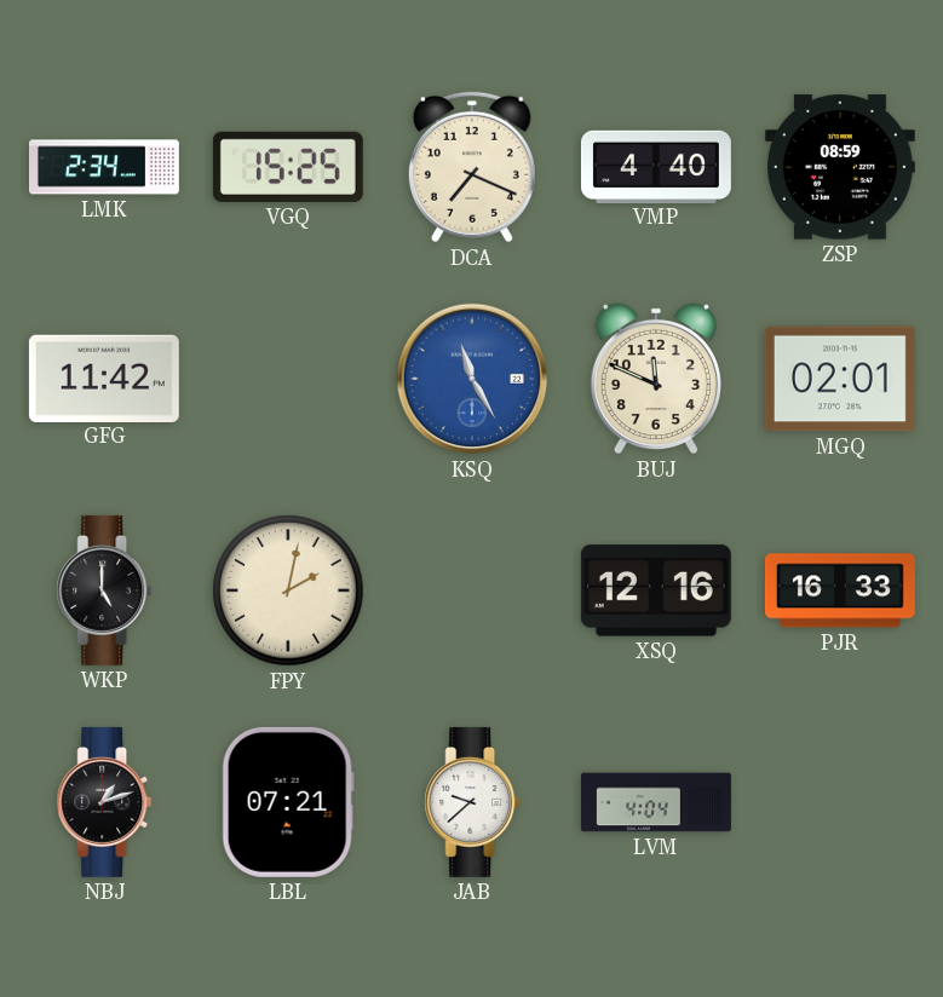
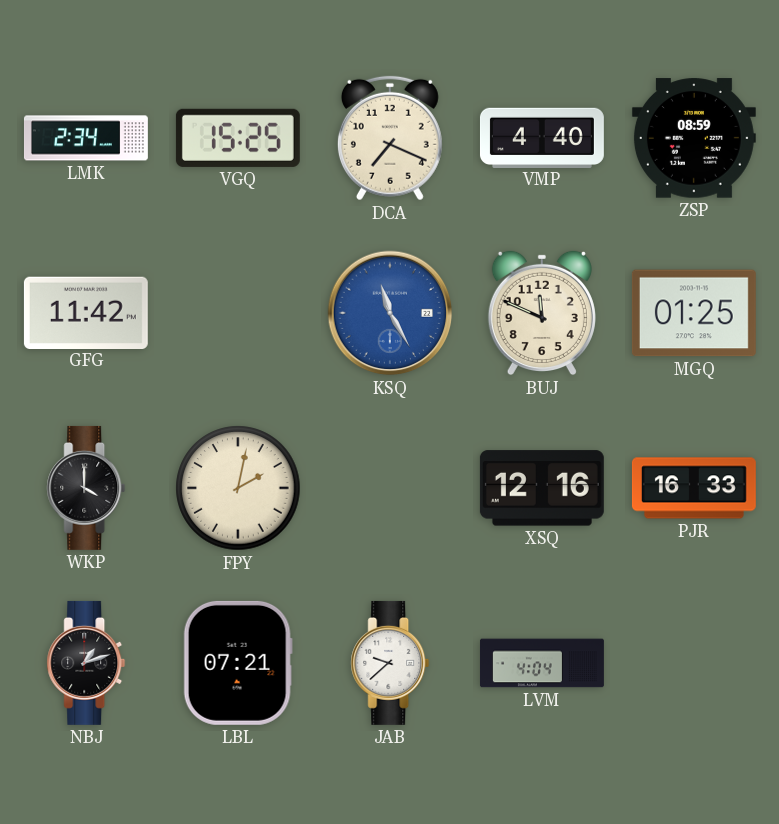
MGQ: 02:01 -> 01:25
WKP: 5:00 -> 4:00
